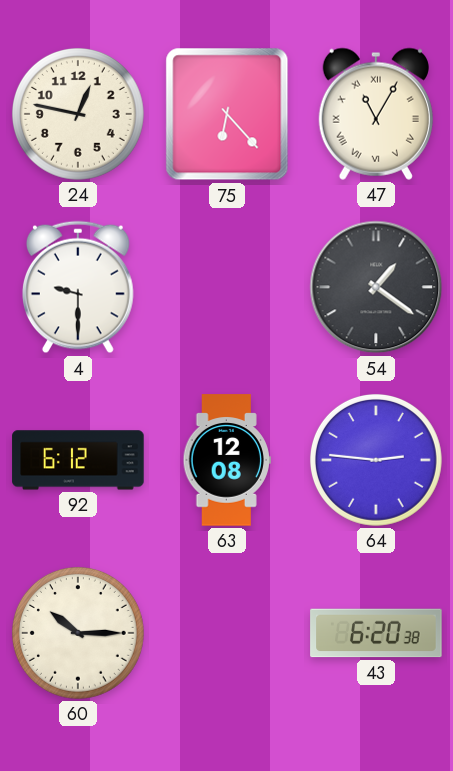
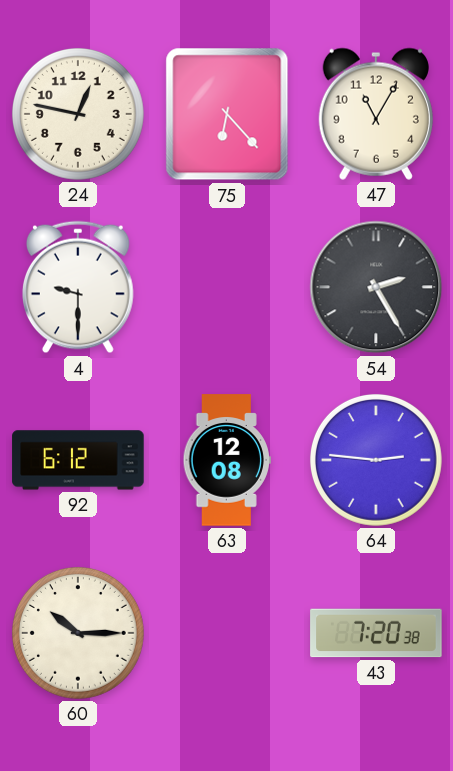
47 numerals: Roman -> Arabic
54: 1:21 -> 2:25
43: 6:20 -> 7:20
